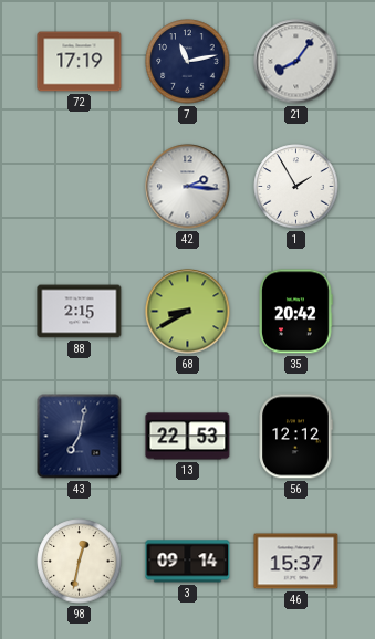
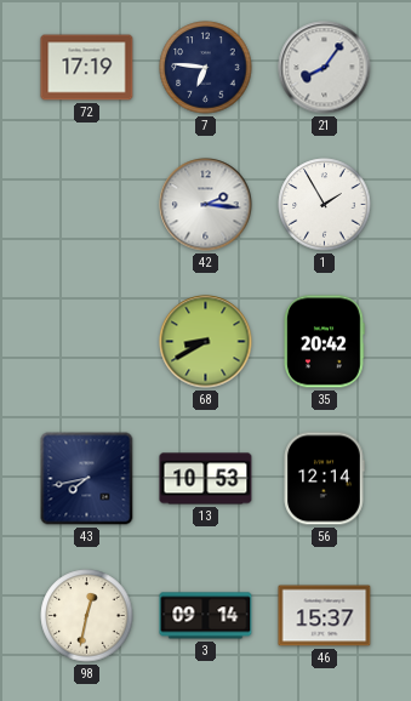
7: 11:13 -> 6:46
88: 2:15 -> none
43: 7:02 -> 7:43
13: 22:53 -> 10:53
56: 12:12 -> 12:14
